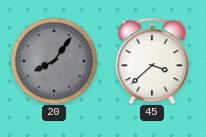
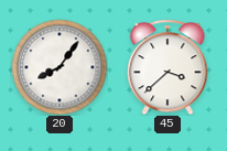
20 dial: grey -> white
